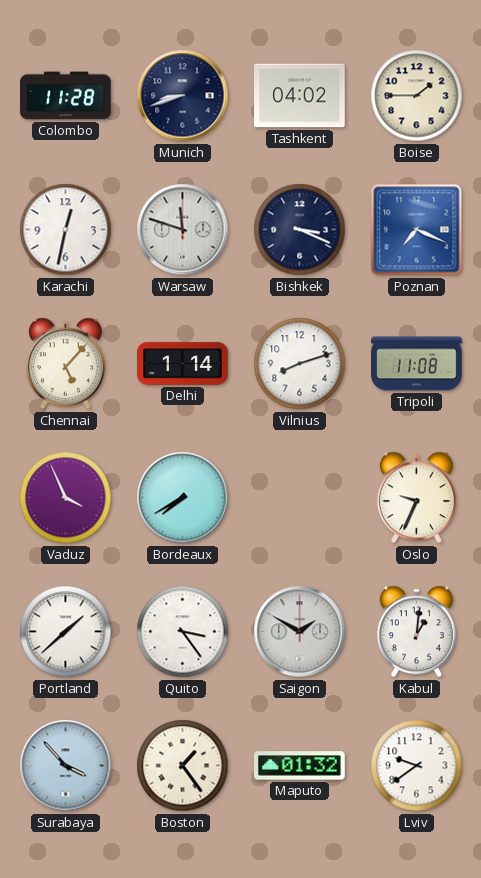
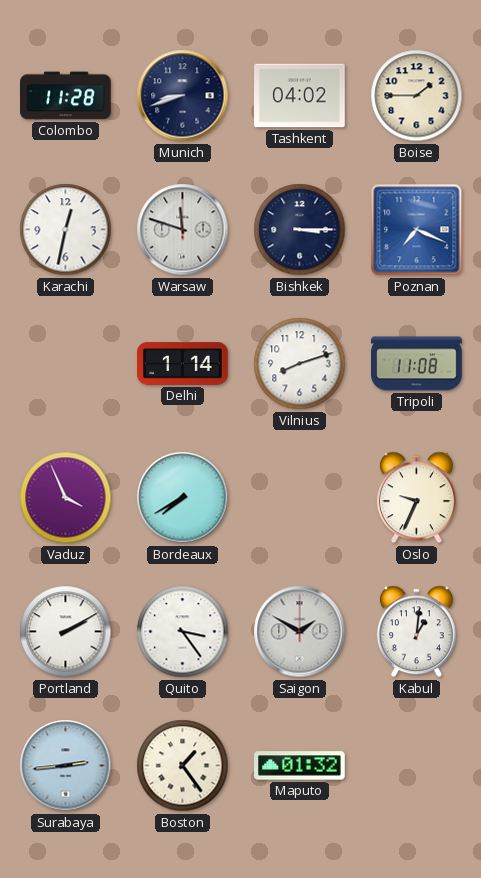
Bishkek: 3:19 -> 3:15
Chennai: 5:07 -> none
Portland: 1:38 -> 2:10
Surabaya: 3:53 -> 2:44
Lviv: 9:39 -> none
